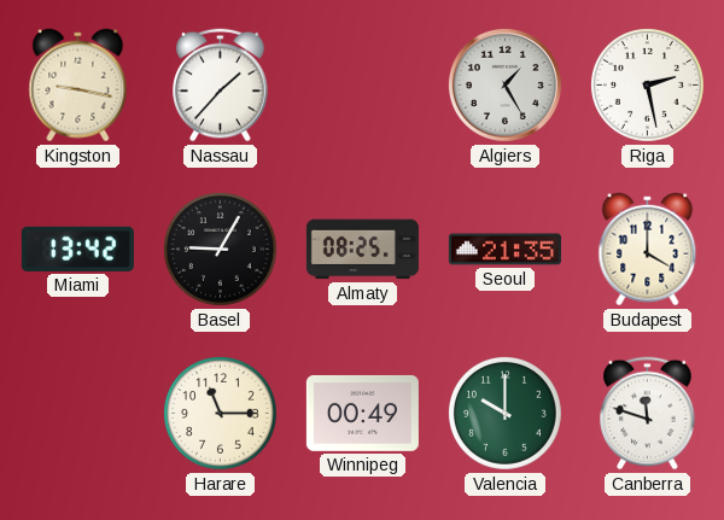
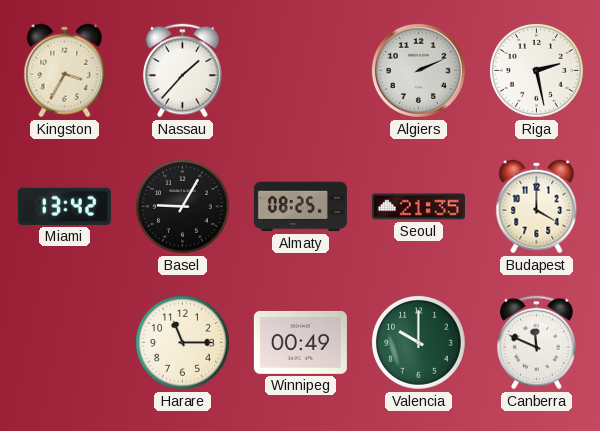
Kingston: 9:17 -> 3:35
Algiers: 1:25 -> 2:11
Canberra: 11:48 -> 11:49
